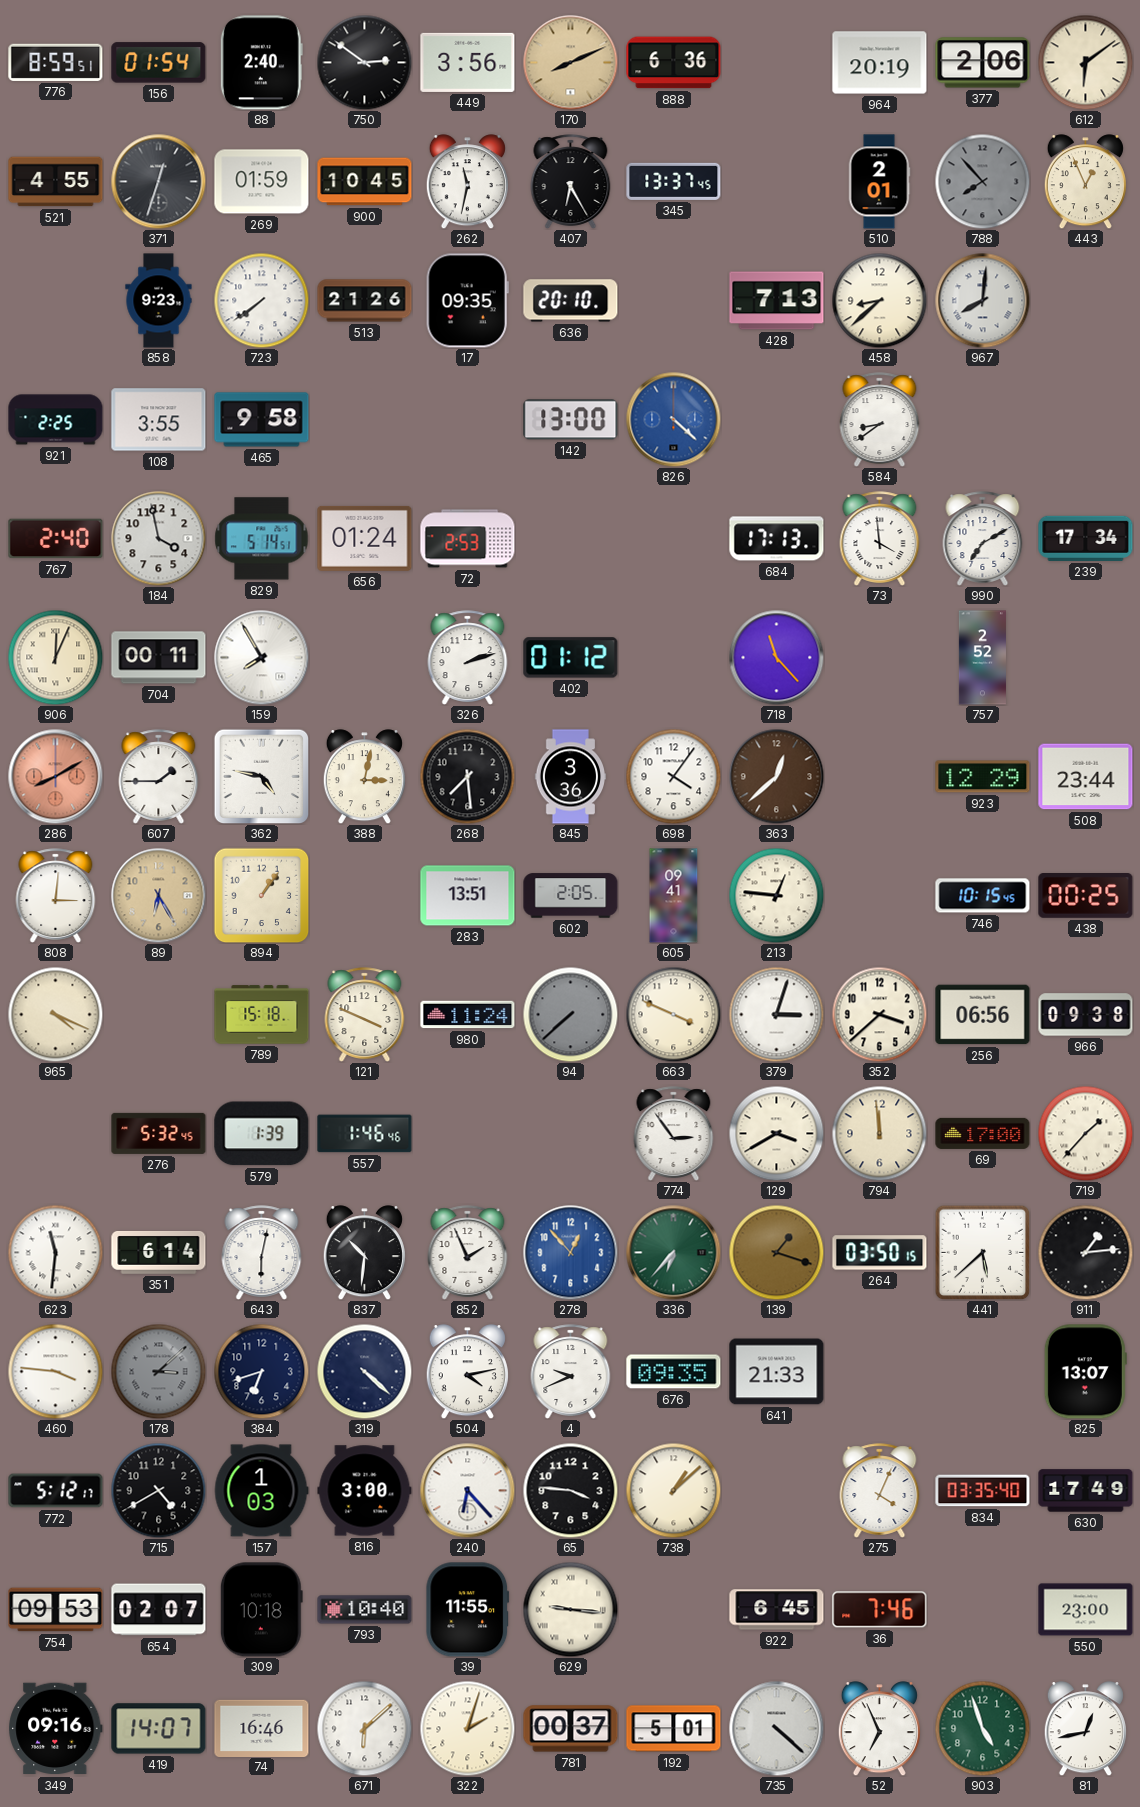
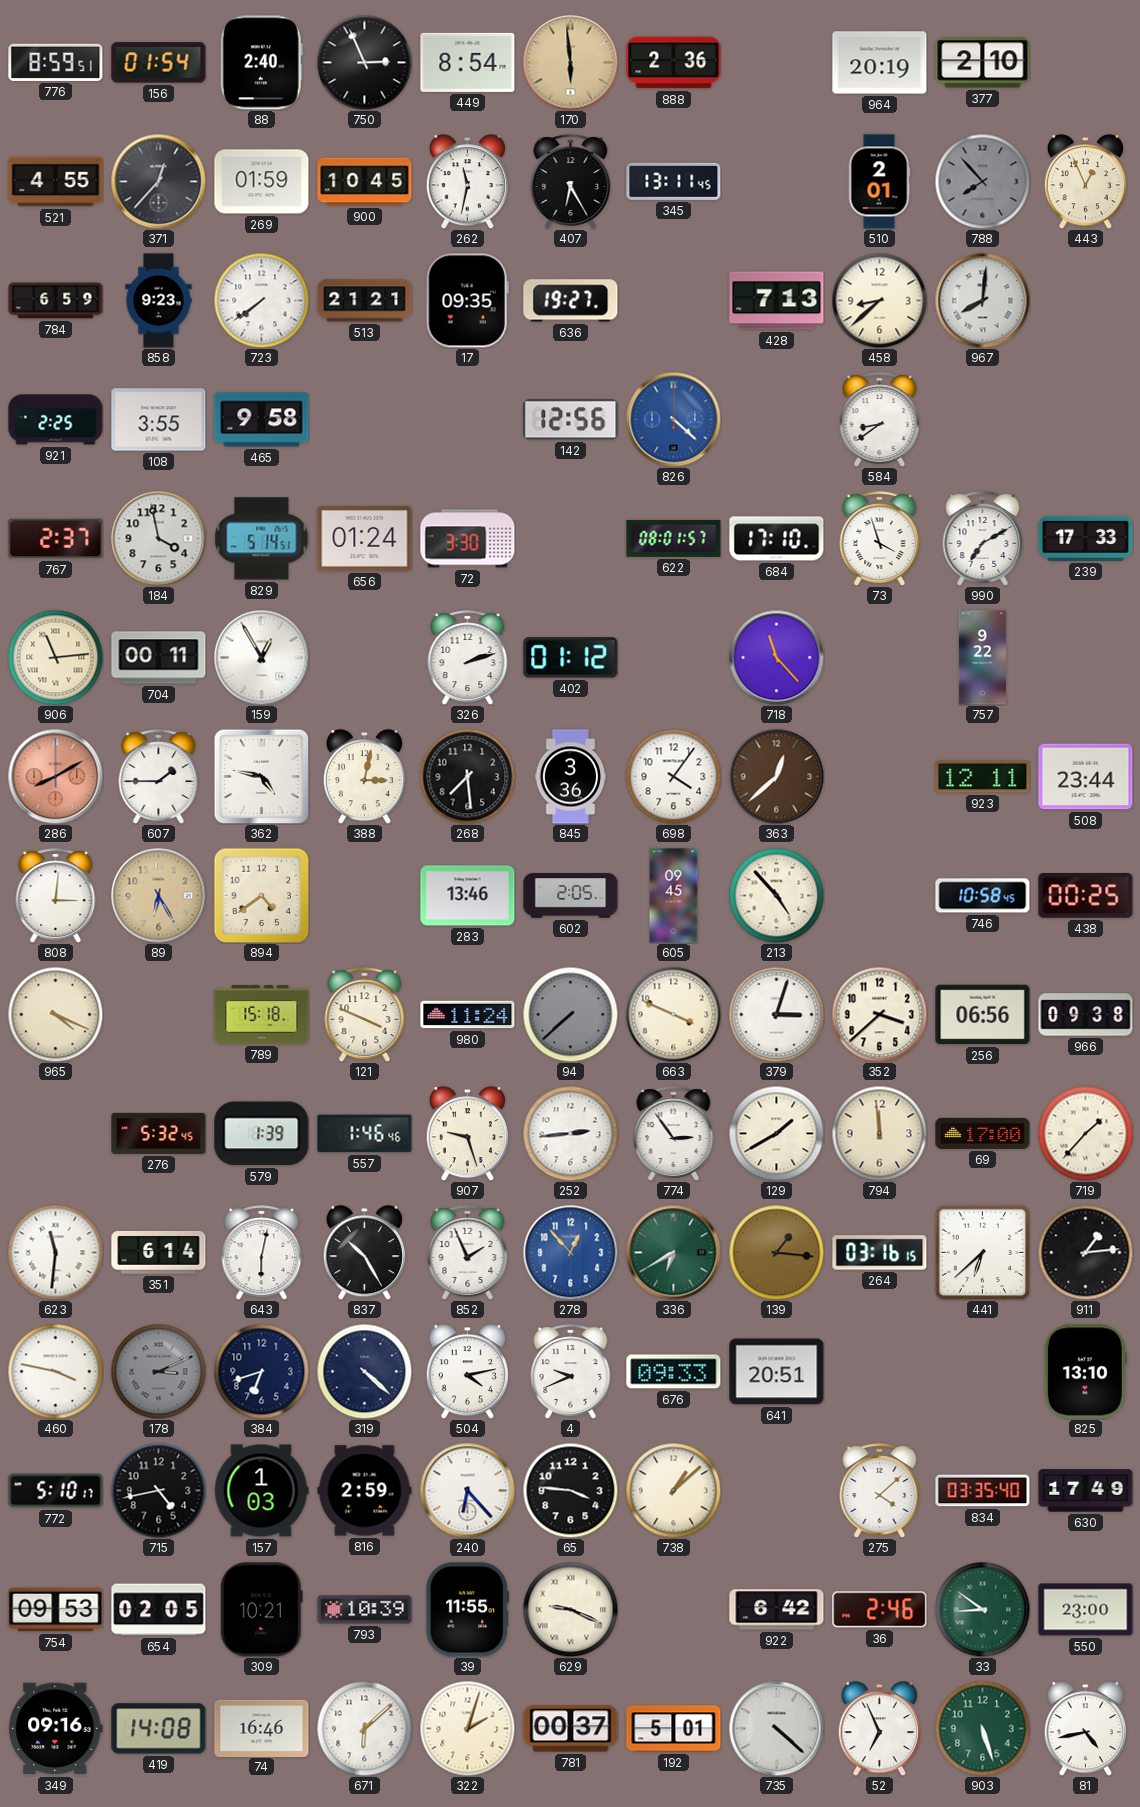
750: 2:51 -> 2:56
449: 3:56 -> 8:54
170: 8:11 -> 5:59
888: 6:36 -> 2:36
377: 2:06 -> 2:10
612: 6:09 -> none
371: 12:33 -> 12:37
345: 13:37 -> 13:11
784: none -> 6:59
513: 21:26 -> 21:21
636: 20:10 -> 19:27
142: 13:00 -> 12:56
767: 2:40 -> 2:37
72: 2:53 -> 3:30
622: none -> 08:01
684: 17:13 -> 17:10
73: 3:59 -> 3:57
239: 17:34 -> 17:33
906: 12:04 -> 11:14
159: 7:55 -> 12:55
757: 2:52 -> 9:22
923: 12:29 -> 12:11
894: 1:06 -> 4:39
283: 13:51 -> 13:46
605: 09:41 -> 09:45
213: 12:46 -> 4:53
746: 10:15 -> 10:58
907: none -> 9:27
252: none -> 2:44
129: 3:40 -> 1:40
837: 10:31 -> 10:25
336: 6:37 -> 6:40
139: 1:18 -> 1:16
264: 03:50 -> 03:16
441: 5:38 -> 6:38
460: 3:46 -> 3:47
178: 3:08 -> 3:11
676: 09:35 -> 09:33
641: 21:33 -> 20:51
825: 13:07 -> 13:10
772: 5:12 -> 5:10
715: 4:40 -> 4:43
816: 3:00 -> 2:59
275: 4:04 -> 4:08
654: 02:07 -> 02:05
309: 10:18 -> 10:21
793: 10:40 -> 10:39
629: 9:16 -> 9:19
922: 6:45 -> 6:42
36: 7:46 -> 2:46
33: none -> 8:51
419: 14:07 -> 14:08
903: 4:57 -> 5:27
81: 12:43 -> 4:43
